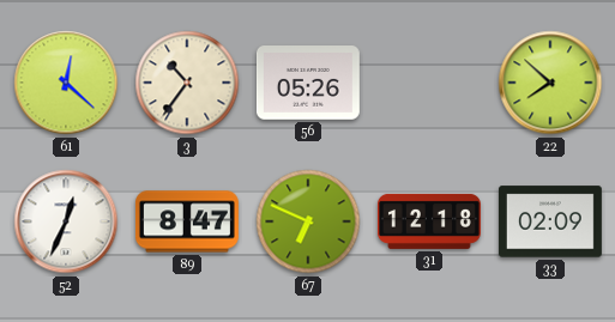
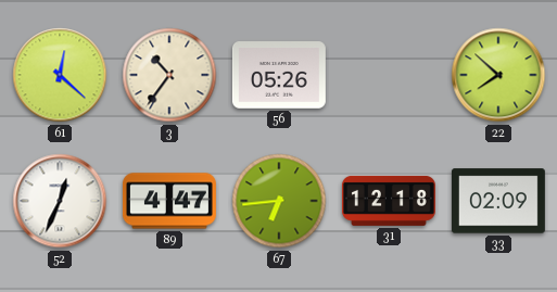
89: 8:47 -> 4:47
67: 6:49 -> 6:44
